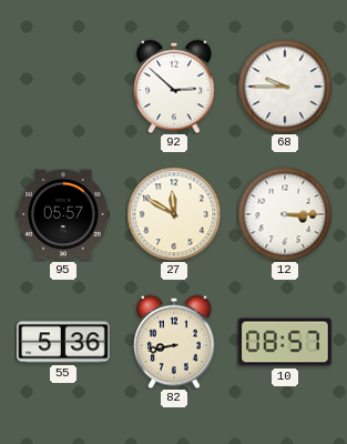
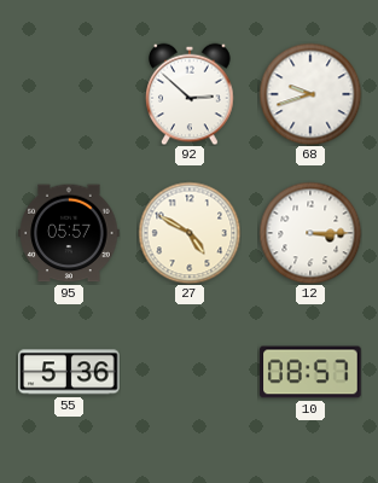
68: 9:45 -> 9:42
27: 11:50 -> 4:50
82: 8:43 -> none
